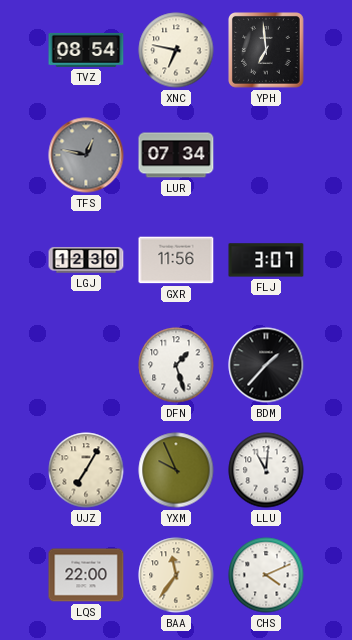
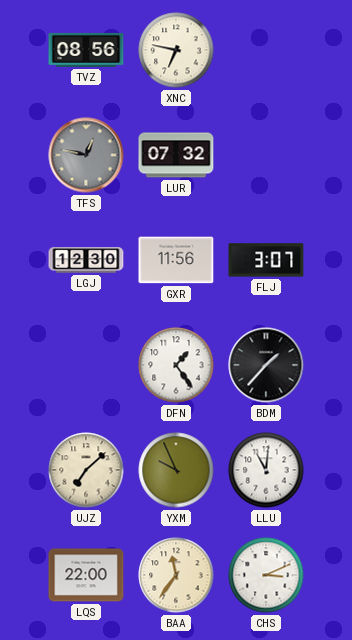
TVZ: 08:54 -> 08:56
YPH: 6:59 -> none
LUR: 07:34 -> 07:32
DFN: 1:27 -> 1:24
UJZ: 7:05 -> 7:08
CHS: 4:11 -> 3:11
